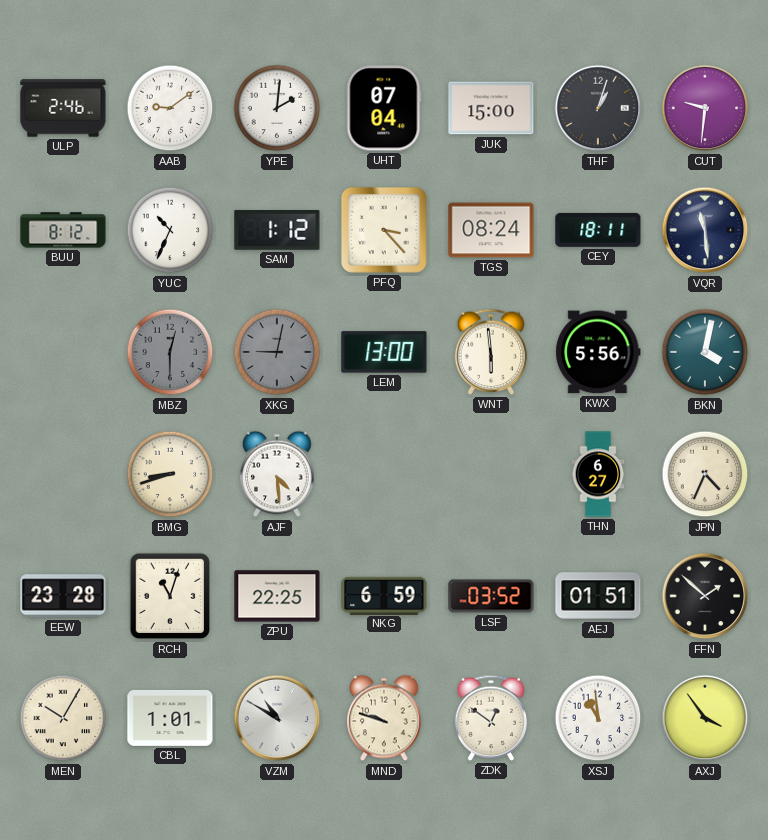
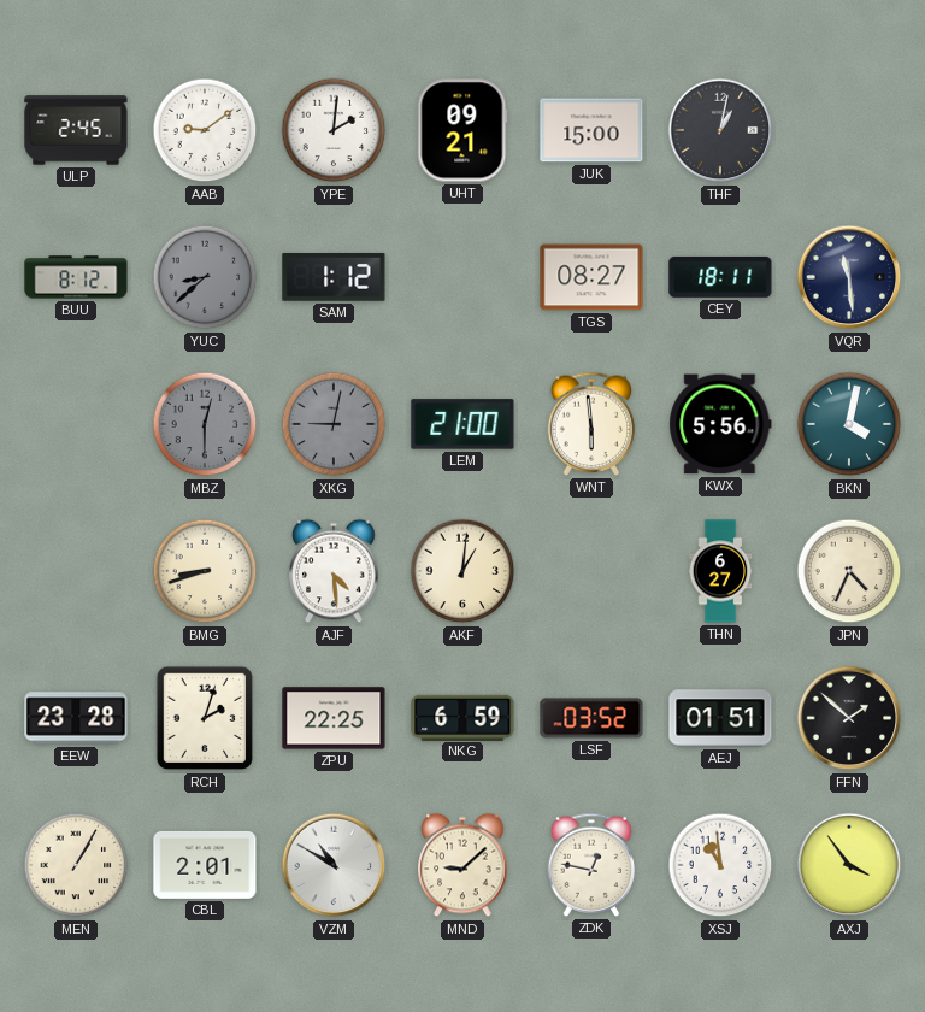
ULP: 2:46 -> 2:45
UHT: 07:04 -> 09:21
THF: 1:03 -> 1:02
CUT: 9:31 -> none
YUC: 10:34 -> 8:38
YUC dial: white -> grey
PFQ: 3:23 -> none
TGS: 08:24 -> 08:27
LEM: 13:00 -> 21:00
AKF: none -> 1:01
RCH: 11:03 -> 2:03
MEN: 10:05 -> 1:05
CBL: 1:01 -> 2:01
MND: 9:48 -> 9:08
ZDK: 12:51 -> 12:47
